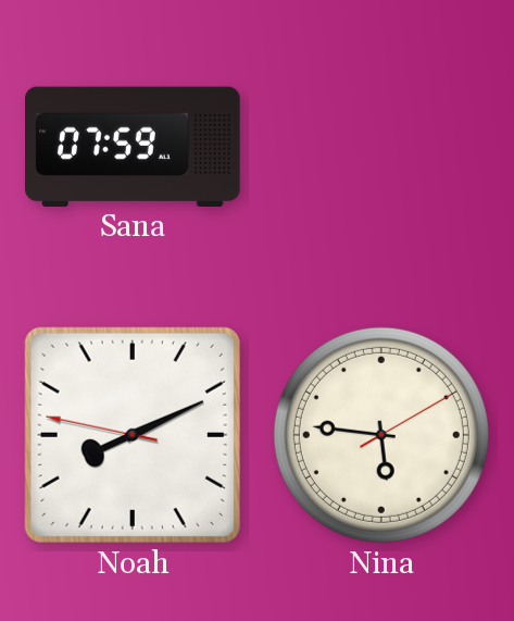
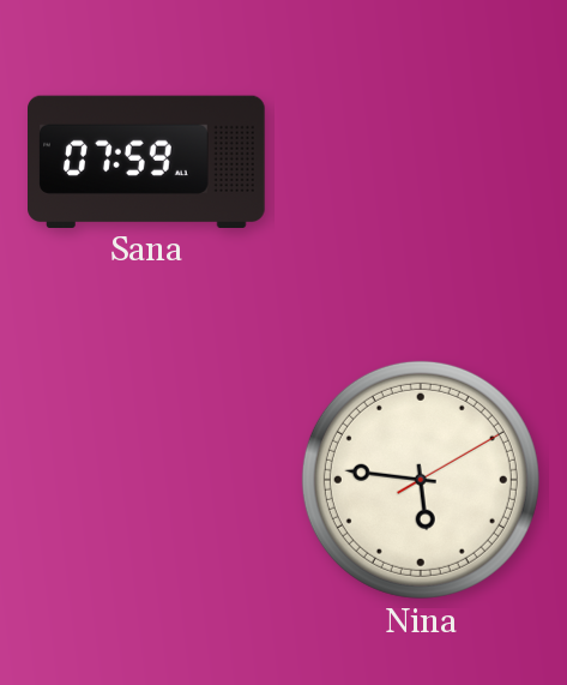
Noah: 8:10 -> none
